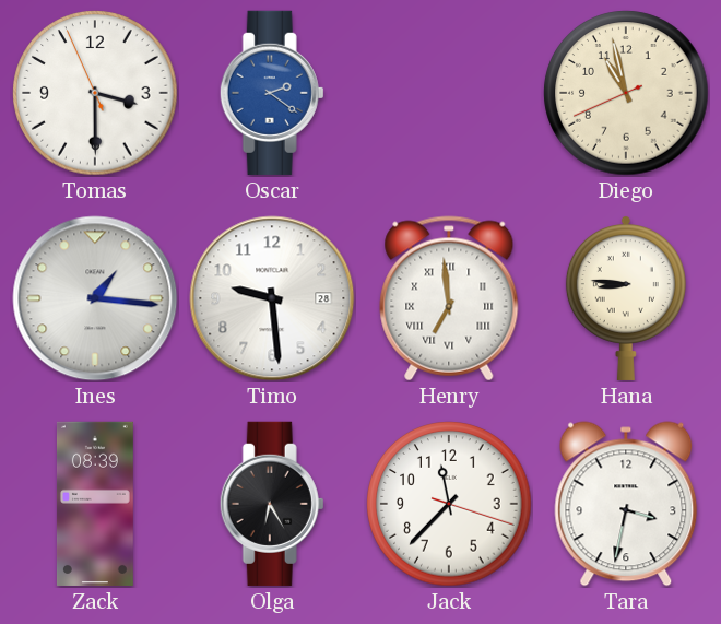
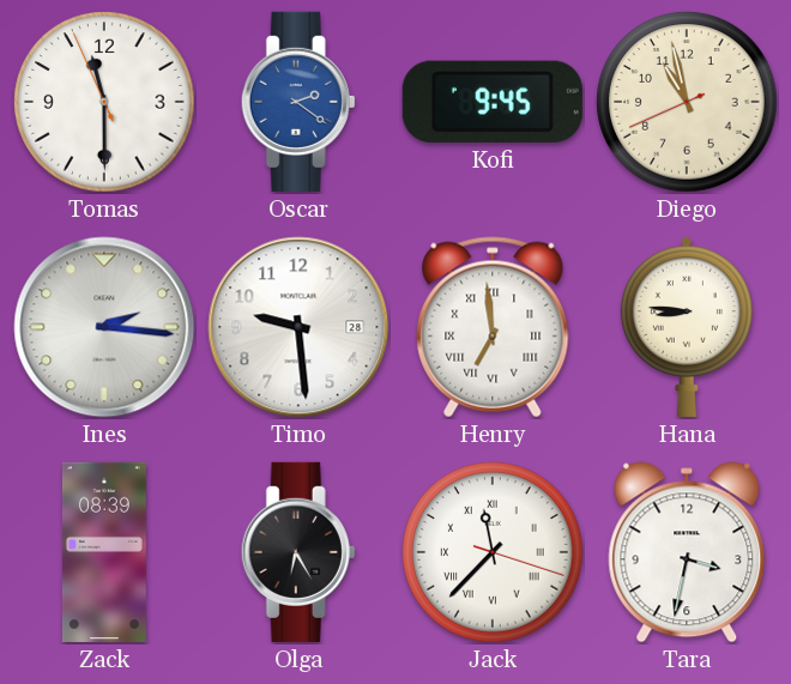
Tomas: 3:29 -> 11:29
Kofi: none -> 9:45
Ines: 1:16 -> 2:16
Jack numerals: Arabic -> Roman
